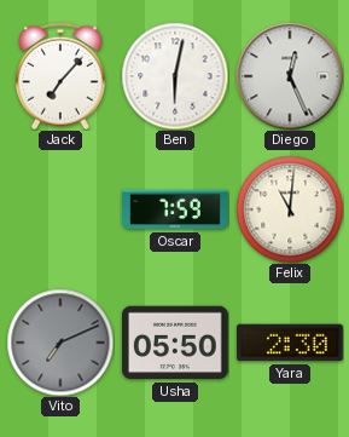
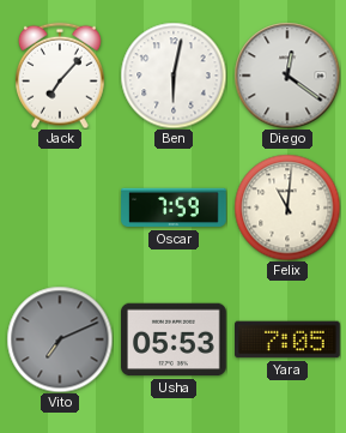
Diego: 12:26 -> 12:21
Usha: 05:50 -> 05:53
Yara: 2:30 -> 7:05
